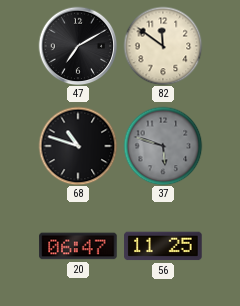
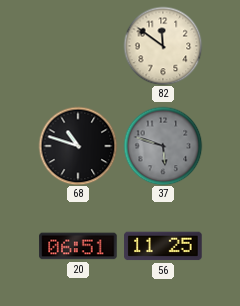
47: 7:10 -> none
20: 06:47 -> 06:51
